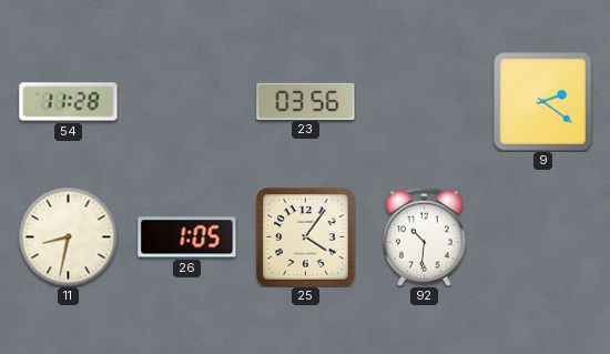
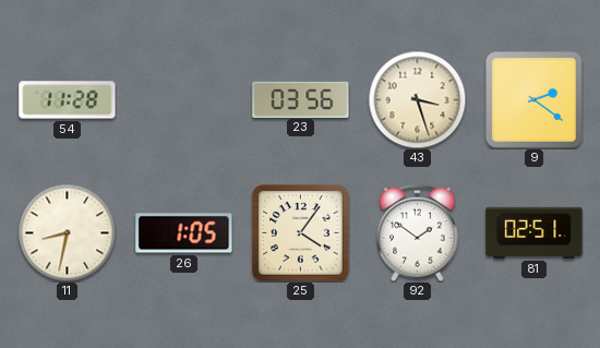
43: none -> 3:27
92: 10:31 -> 1:51
81: none -> 02:51
